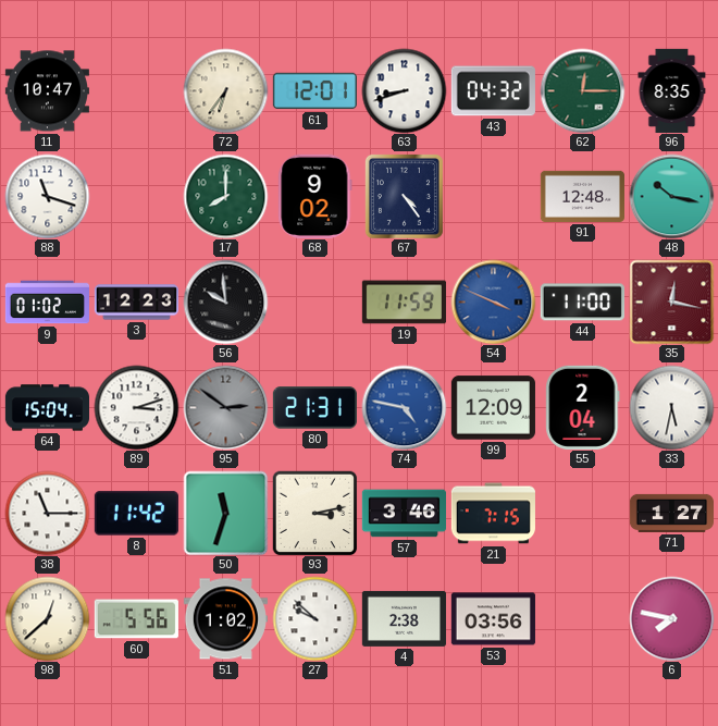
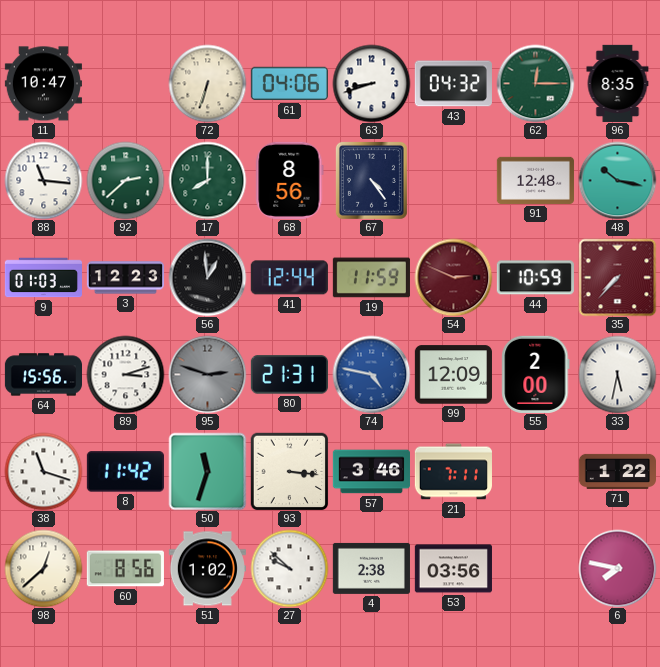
72: 6:36 -> 6:33
61: 12:01 -> 04:06
88: 11:18 -> 11:16
92: none -> 2:38
68: 9:02 -> 8:56
9: 01:02 -> 01:03
56: 9:59 -> 12:59
41: none -> 12:44
54: 3:49 -> 2:49
54 dial: blue -> burgundy
44: 11:00 -> 10:59
35: 12:17 -> 7:37
64: 15:04 -> 15:56
95: 2:51 -> 2:48
55: 2:04 -> 2:00
38: 11:15 -> 11:18
93: 3:13 -> 3:16
21: 7:15 -> 7:11
71: 1:27 -> 1:22
60: 5:56 -> 8:56
